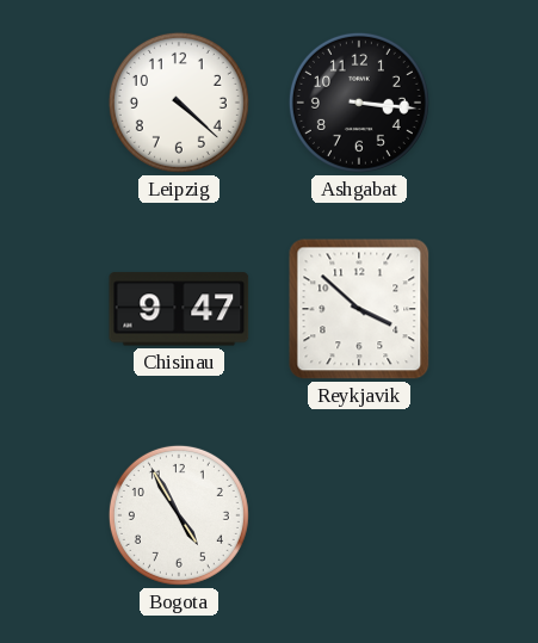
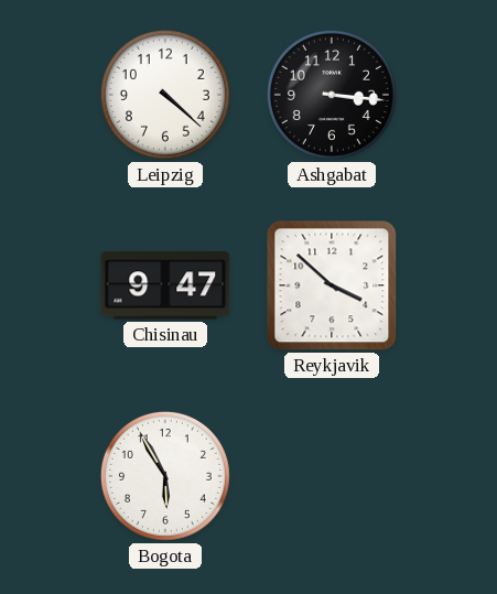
Bogota: 4:55 -> 5:55
